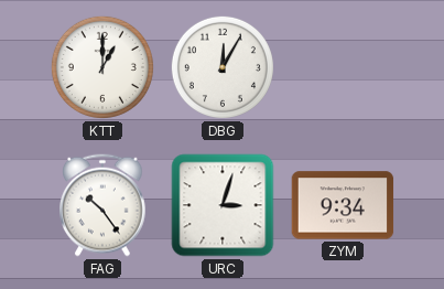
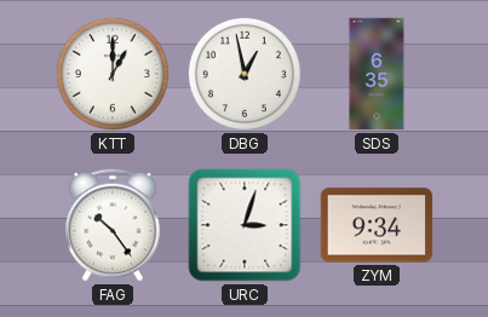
DBG: 12:05 -> 12:58
SDS: none -> 6:35
